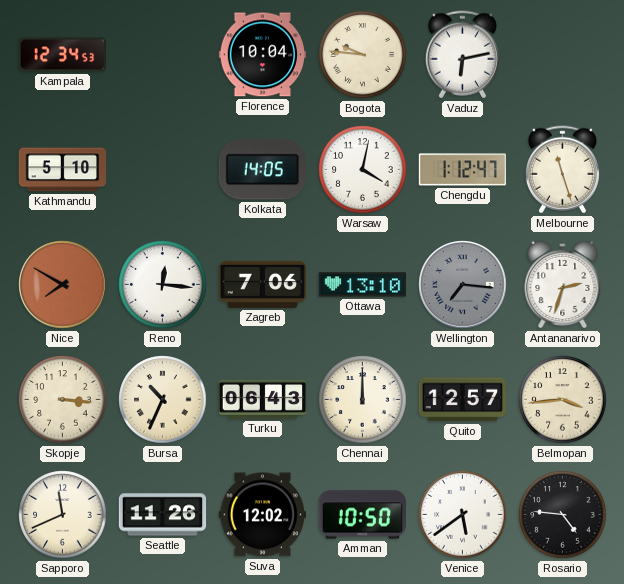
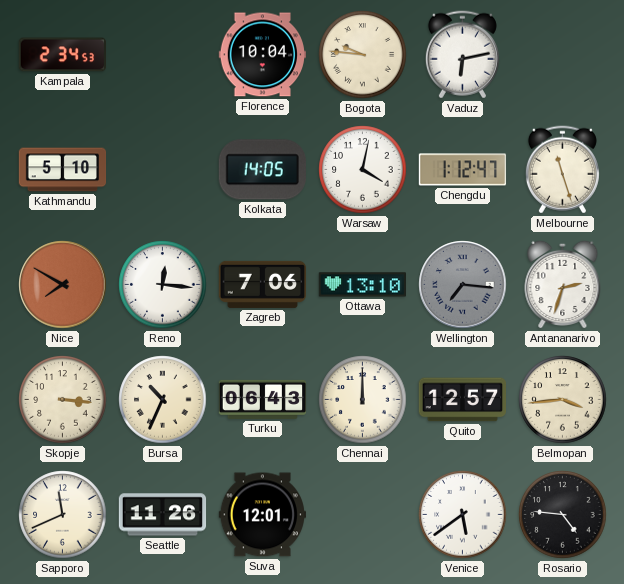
Kampala: 12:34 -> 2:34
Suva: 12:02 -> 12:01
Amman: 10:50 -> none
